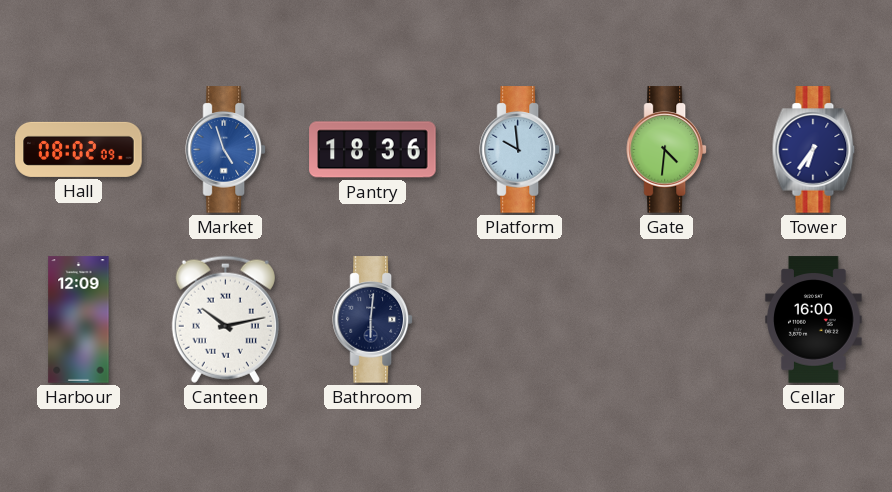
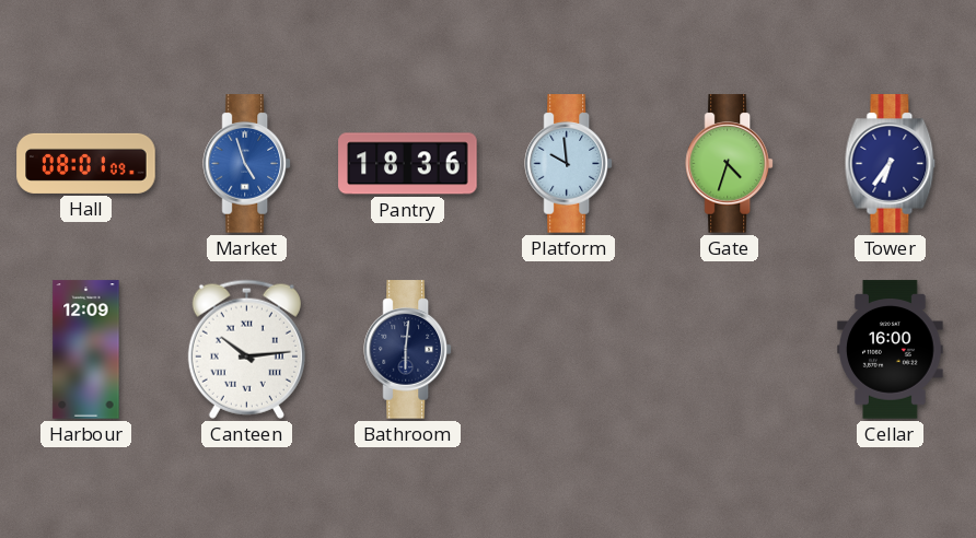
Hall: 08:02 -> 08:01
Gate: 4:31 -> 4:33
Canteen: 10:13 -> 10:14
